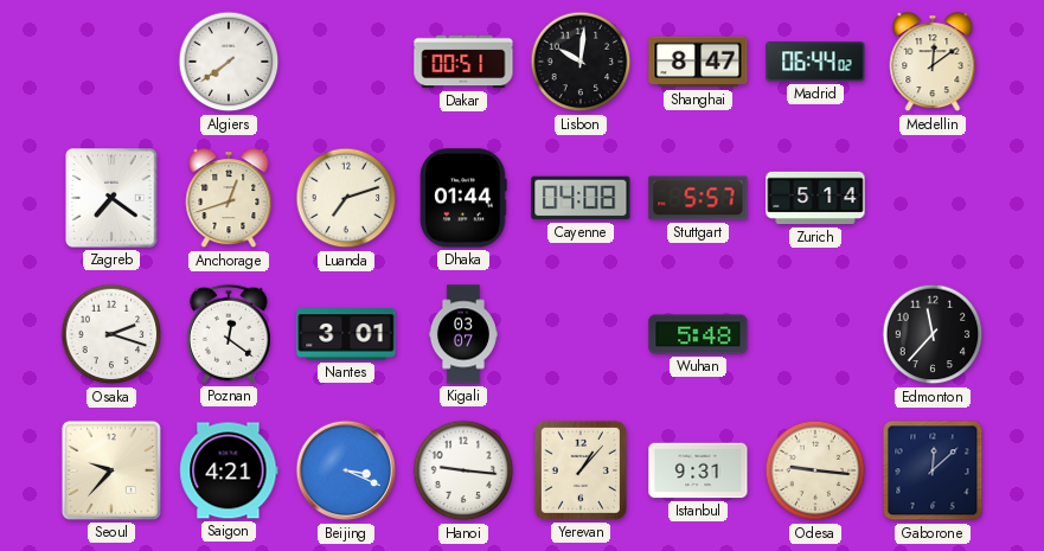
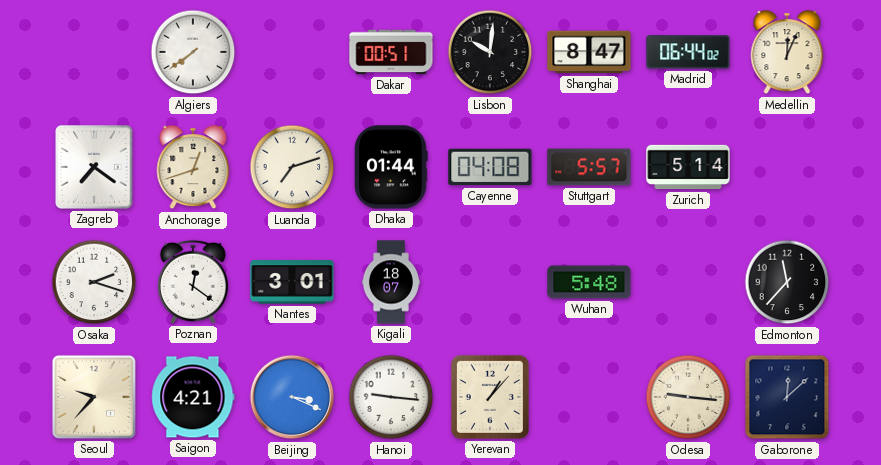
Medellin: 12:09 -> 12:04
Kigali: 03:07 -> 18:07
Istanbul: 9:31 -> none
